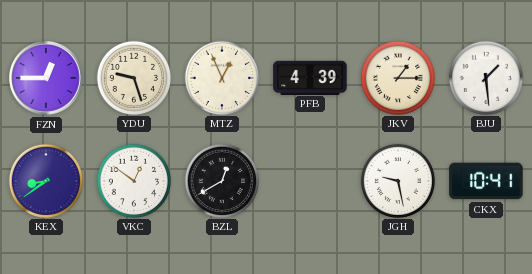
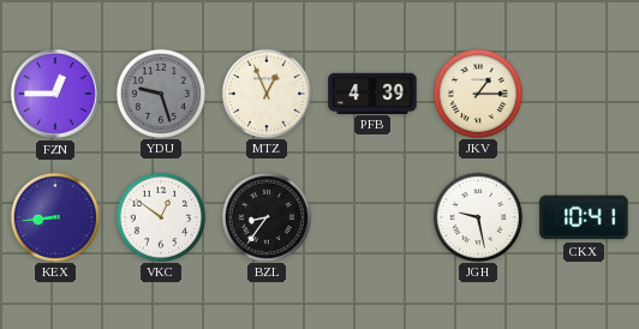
YDU dial: cream -> grey
BJU: 1:29 -> none
KEX: 8:39 -> 8:44
BZL: 12:40 -> 8:36
